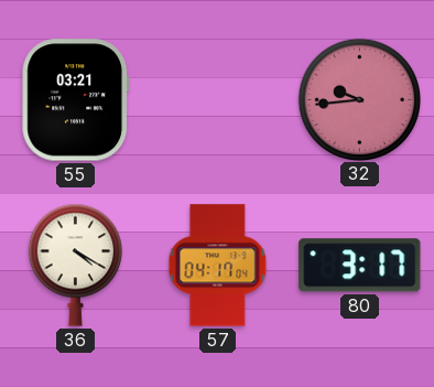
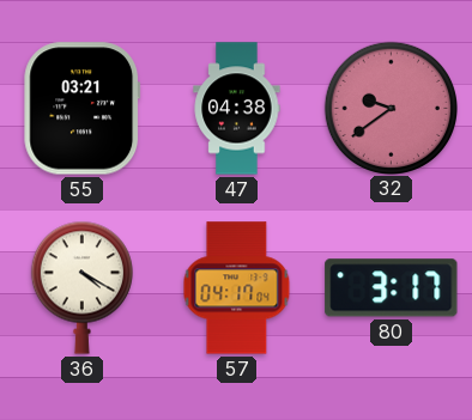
47: none -> 04:38
32: 9:44 -> 9:39
